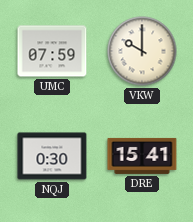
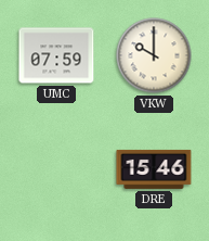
NQJ: 0:30 -> none
DRE: 15:41 -> 15:46
